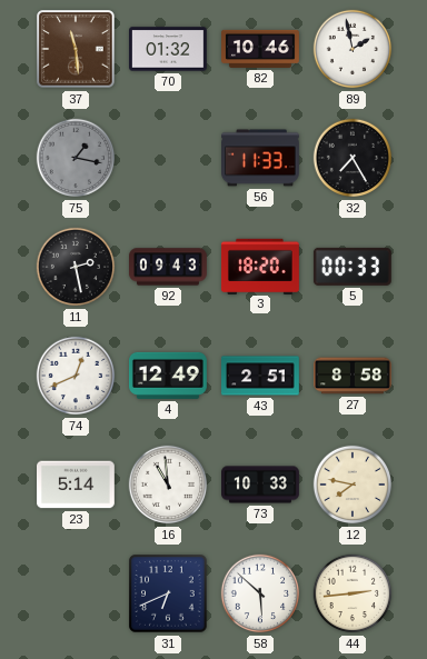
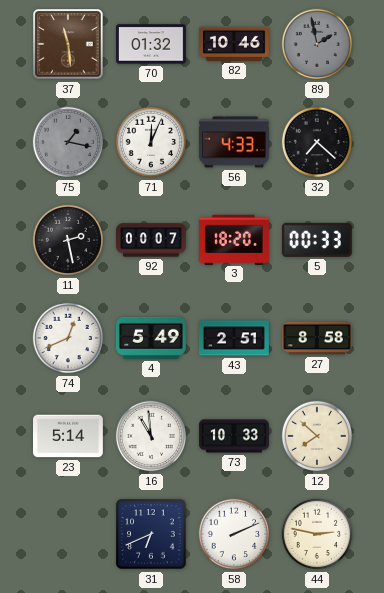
89 dial: white -> grey
71: none -> 12:04
56: 11:33 -> 4:33
32: 7:25 -> 7:22
92: 09:43 -> 00:07
4: 12:49 -> 5:49
12: 7:47 -> 7:52
58: 5:52 -> 2:11
44: 2:44 -> 2:47
